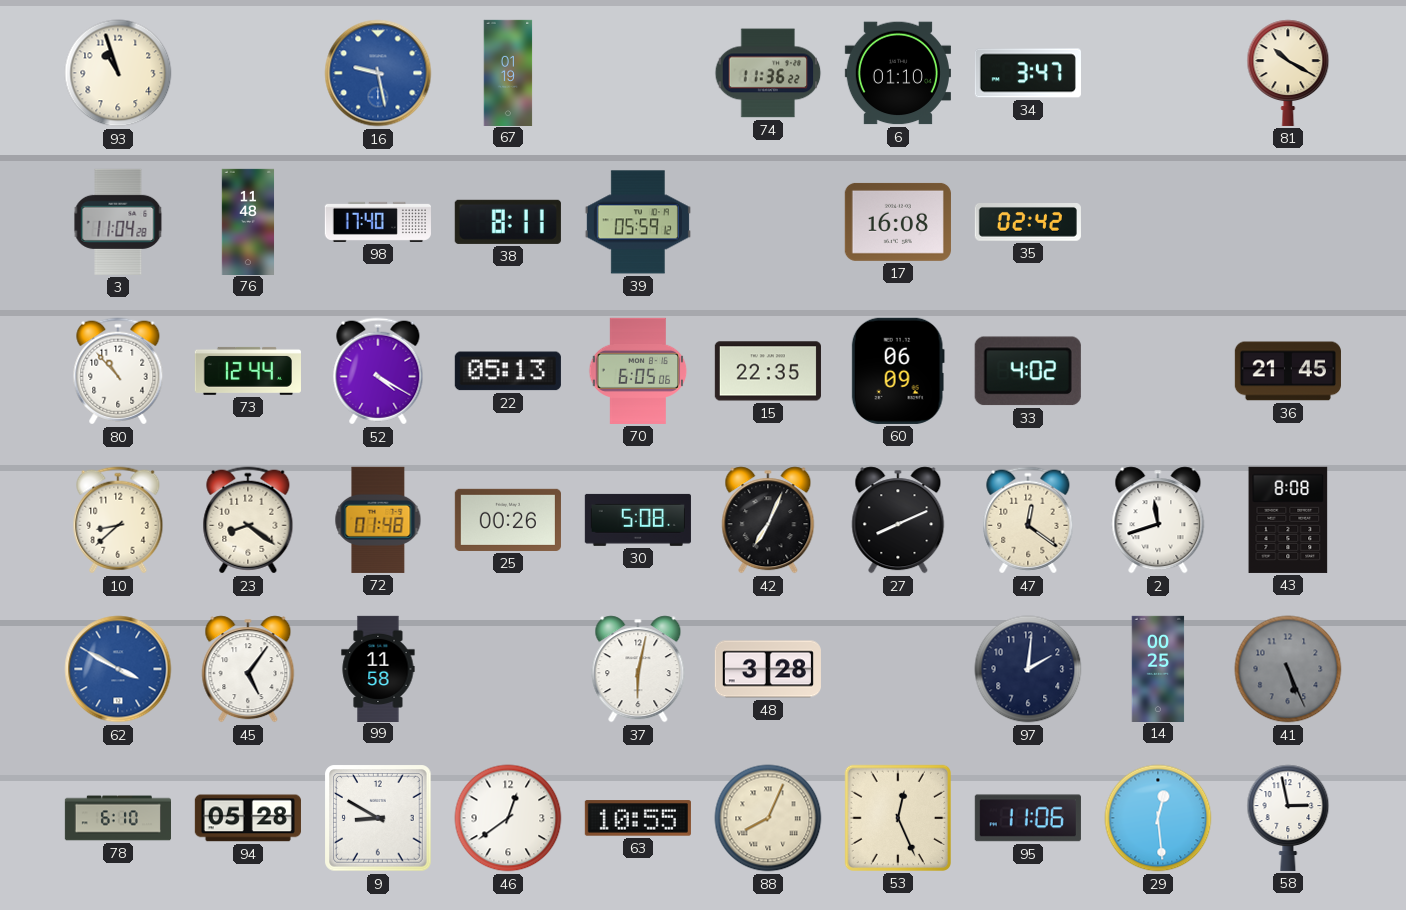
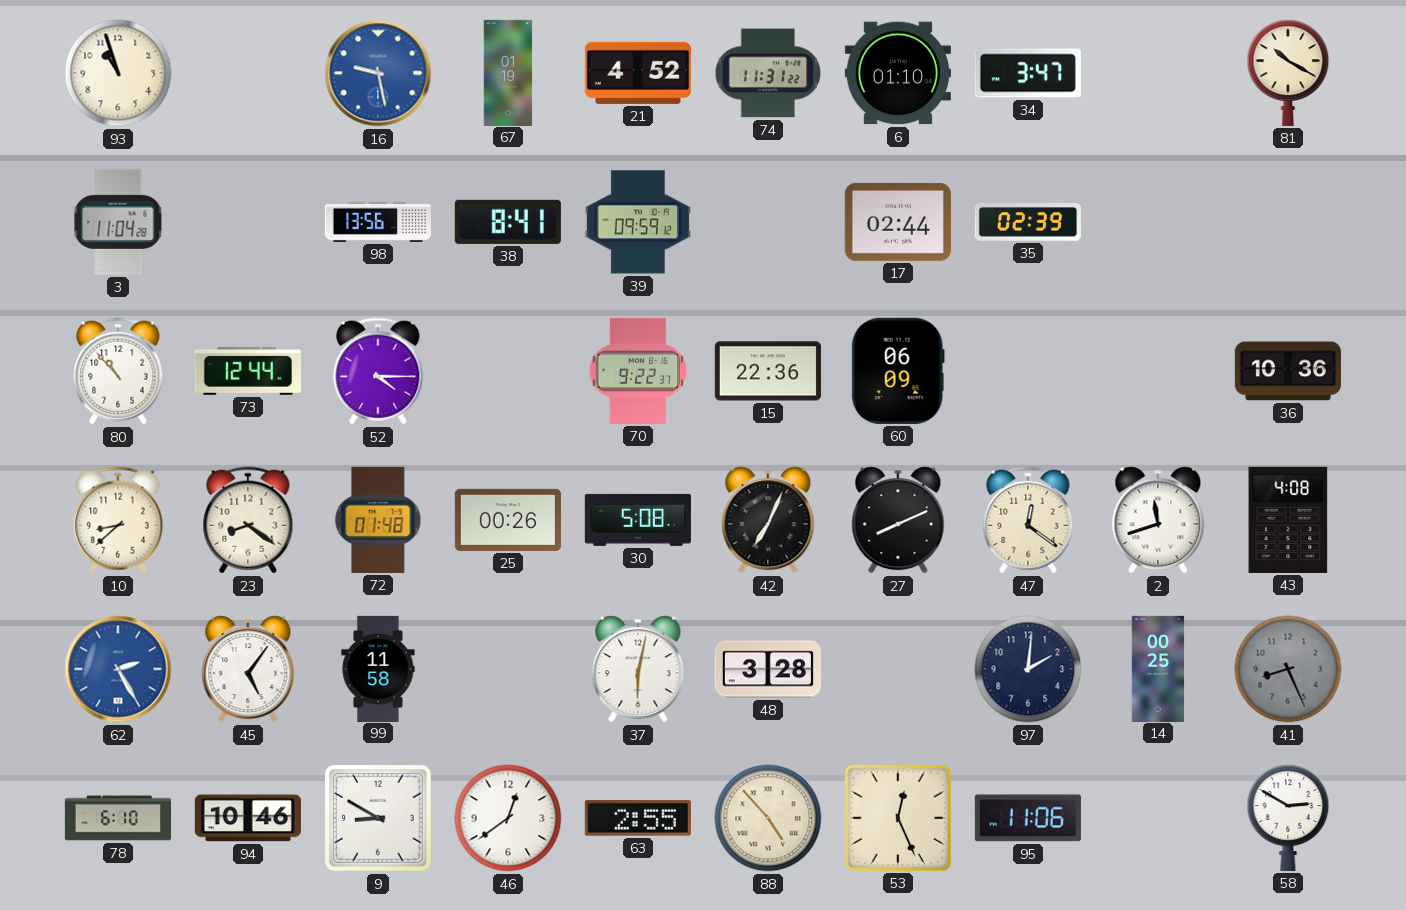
21: none -> 4:52
74: 11:36 -> 11:31
76: 11:48 -> none
98: 17:40 -> 13:56
38: 8:11 -> 8:41
39: 05:59 -> 09:59
17: 16:08 -> 02:44
35: 02:42 -> 02:39
52: 4:20 -> 4:15
22: 05:13 -> none
70: 6:05 -> 9:22
15: 22:35 -> 22:36
33: 4:02 -> none
36: 21:45 -> 10:36
43: 8:08 -> 4:08
62: 3:50 -> 2:25
41: 5:26 -> 8:26
94: 05:28 -> 10:46
63: 10:55 -> 2:55
88: 8:04 -> 4:53
29: 12:29 -> none
58: 2:58 -> 2:50
